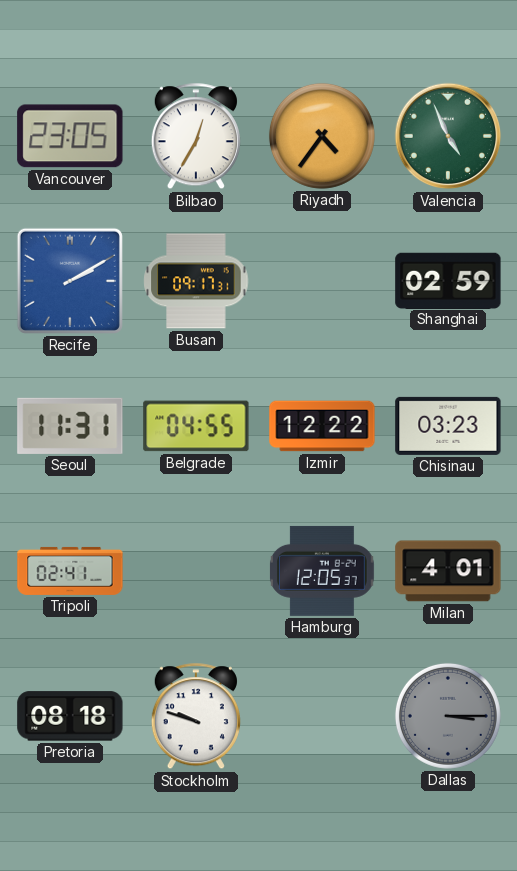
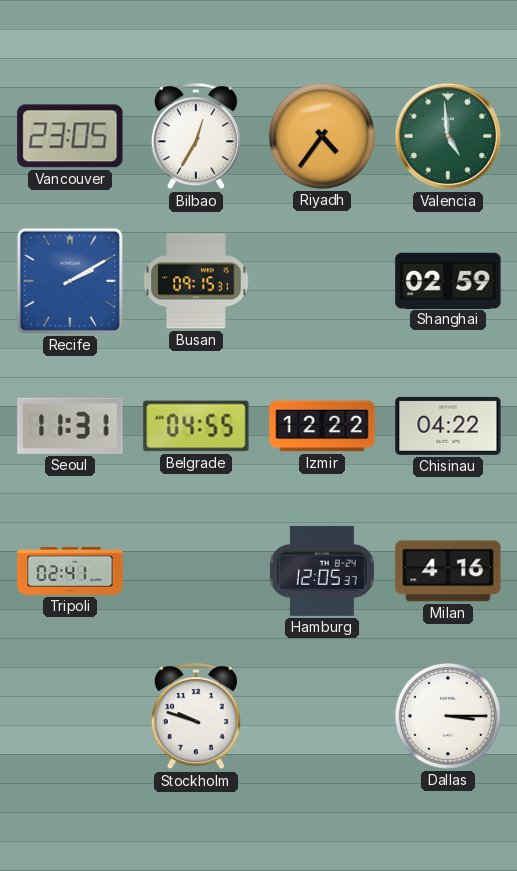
Valencia: 4:56 -> 4:59
Busan: 09:17 -> 09:15
Chisinau: 03:23 -> 04:22
Milan: 4:01 -> 4:16
Pretoria: 08:18 -> none
Dallas dial: grey -> white
